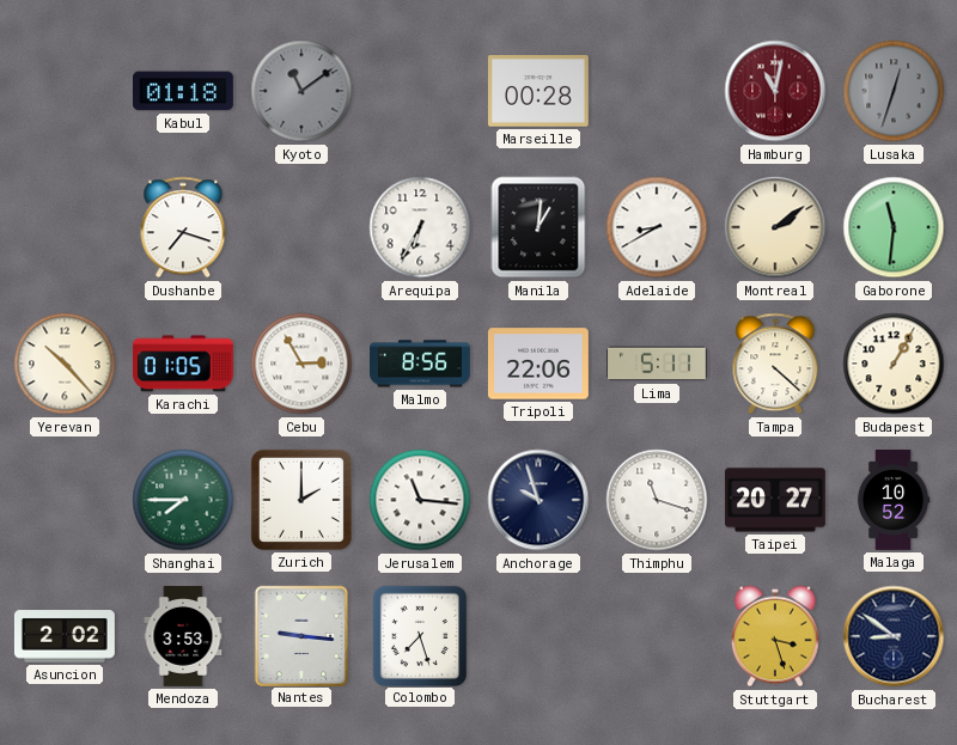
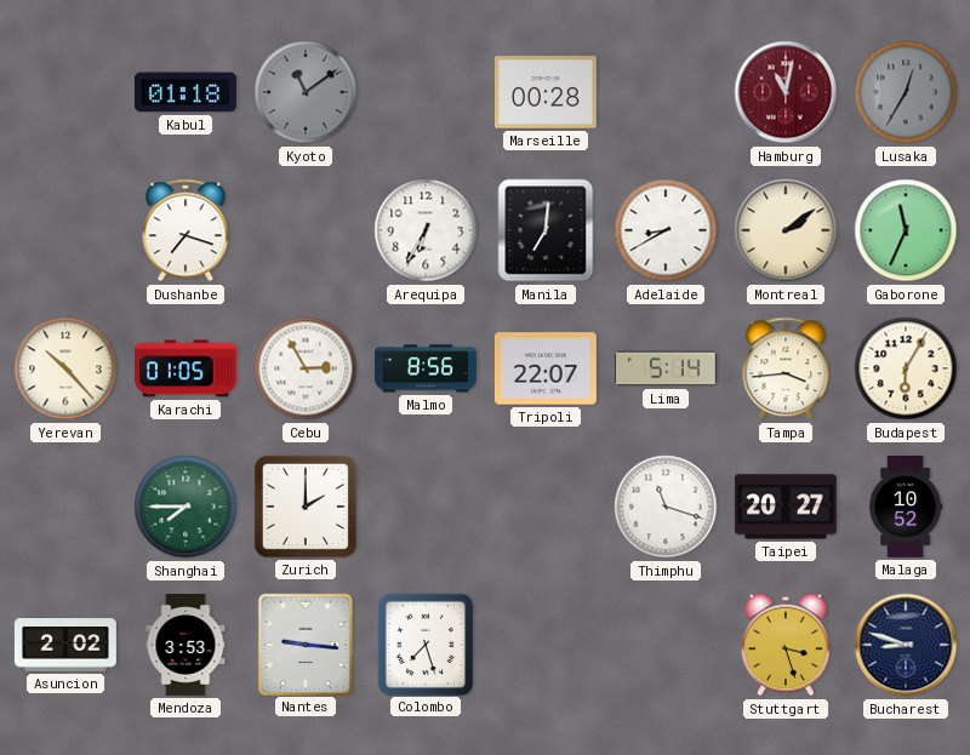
Lusaka: 12:33 -> 12:35
Manila: 1:01 -> 7:01
Gaborone: 11:31 -> 11:34
Tripoli: 22:06 -> 22:07
Lima: 5:11 -> 5:14
Tampa: 4:22 -> 3:44
Budapest: 1:05 -> 6:05
Jerusalem: 11:16 -> none
Anchorage: 9:57 -> none
Bucharest: 8:51 -> 8:48
